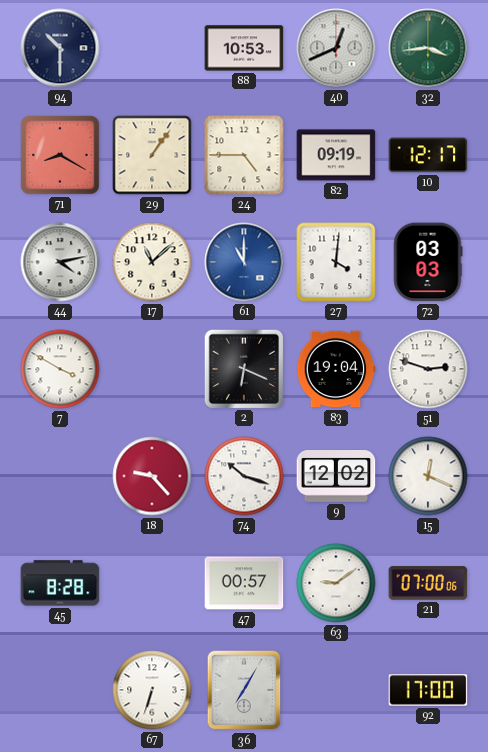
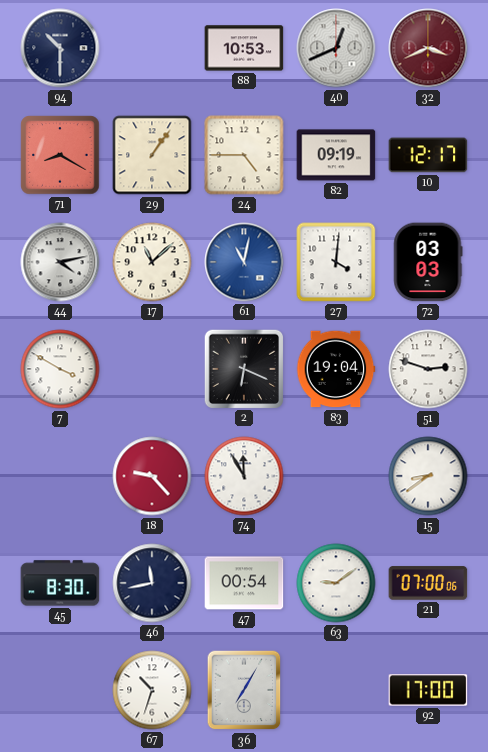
32: 3:44 -> 3:41
32 dial: green -> burgundy
61: 11:00 -> 11:02
74: 10:18 -> 11:55
9: 12:02 -> none
15: 12:19 -> 8:39
45: 8:28 -> 8:30
46: none -> 11:43
47: 00:57 -> 00:54
67: 6:33 -> 10:33
